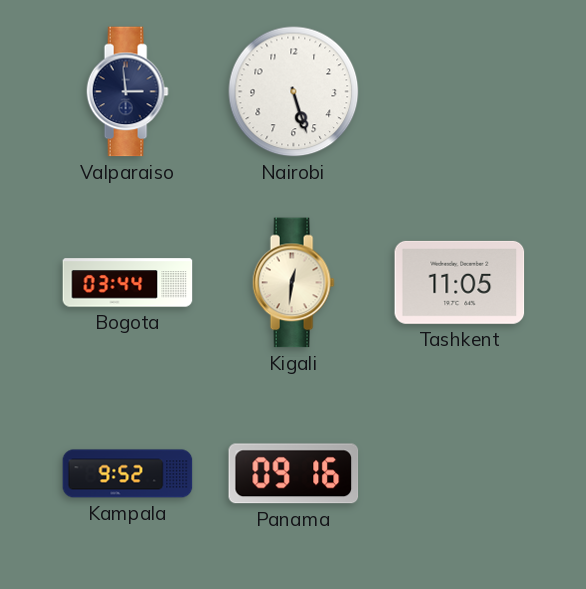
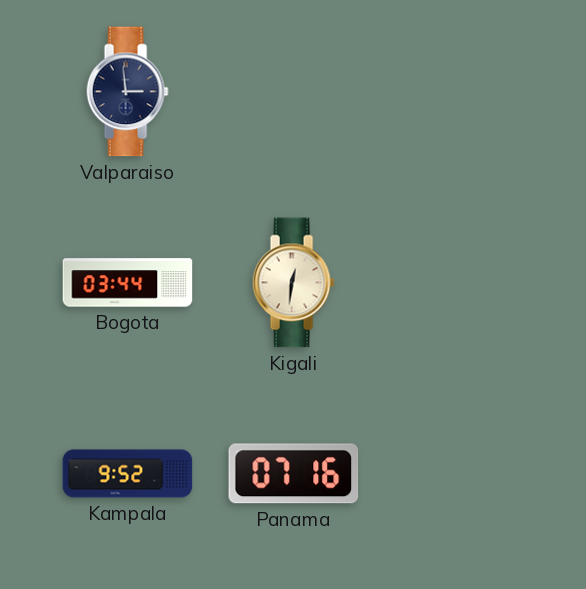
Nairobi: 5:27 -> none
Tashkent: 11:05 -> none
Panama: 09:16 -> 07:16
